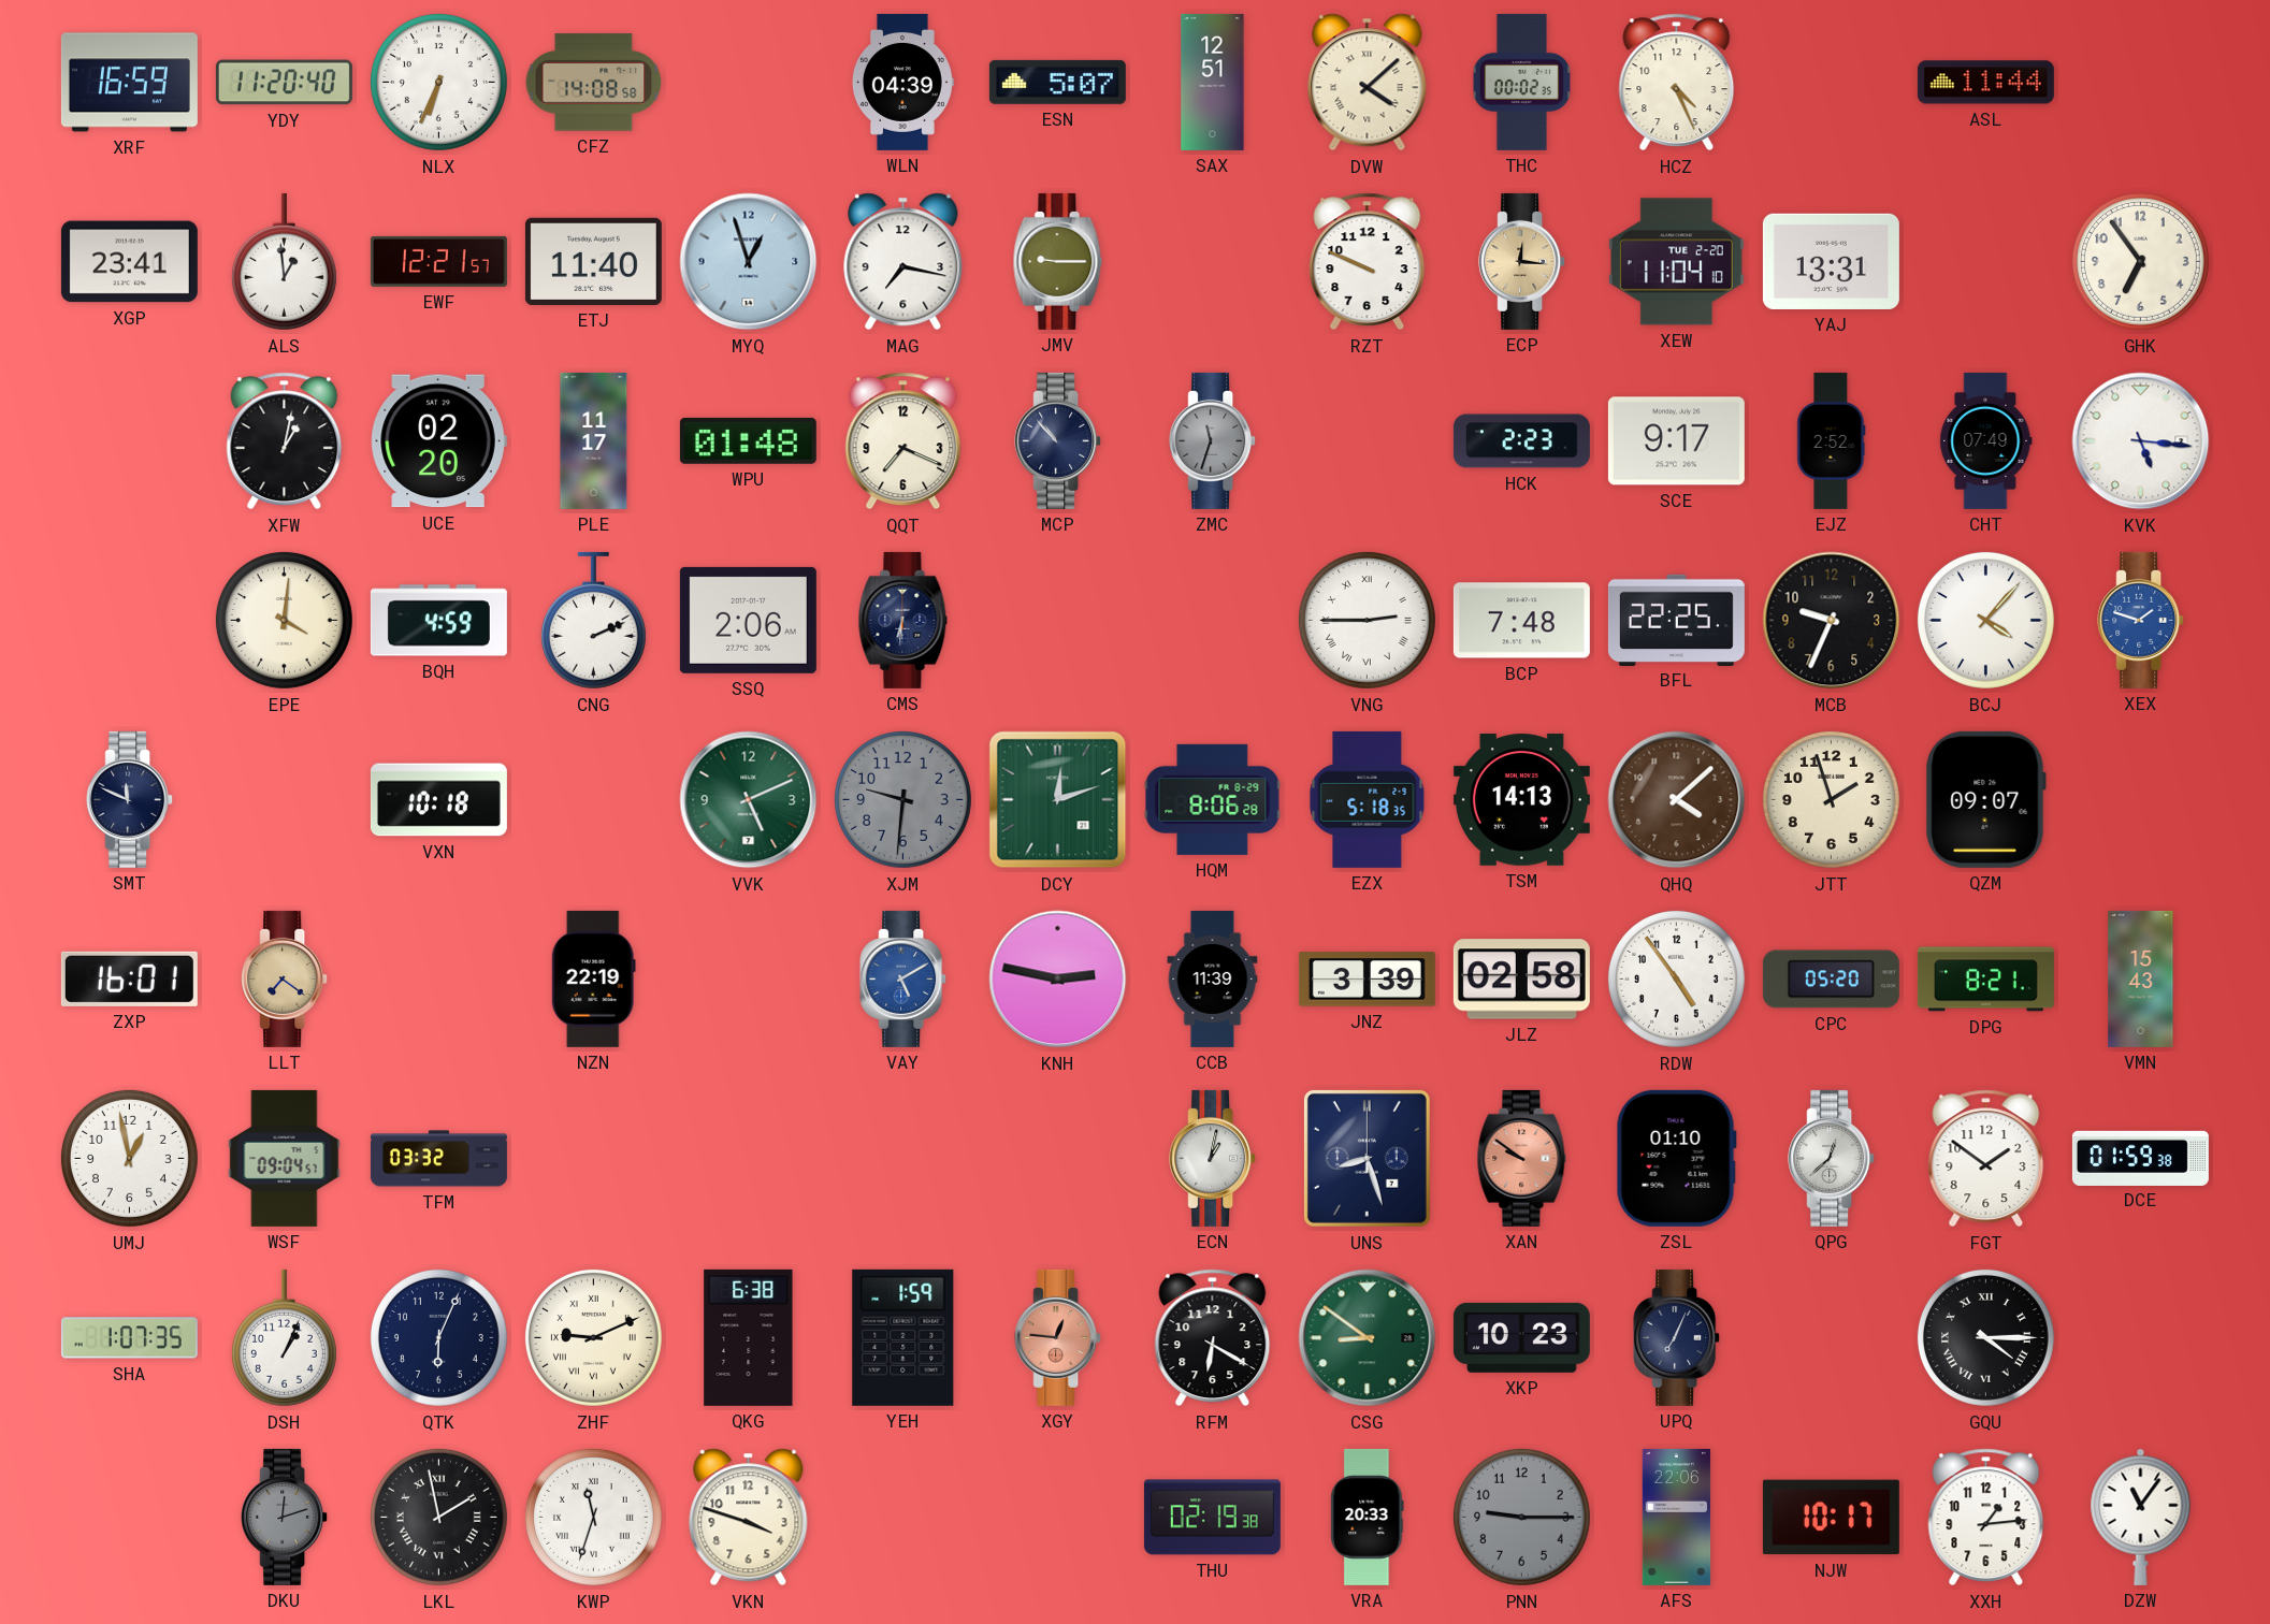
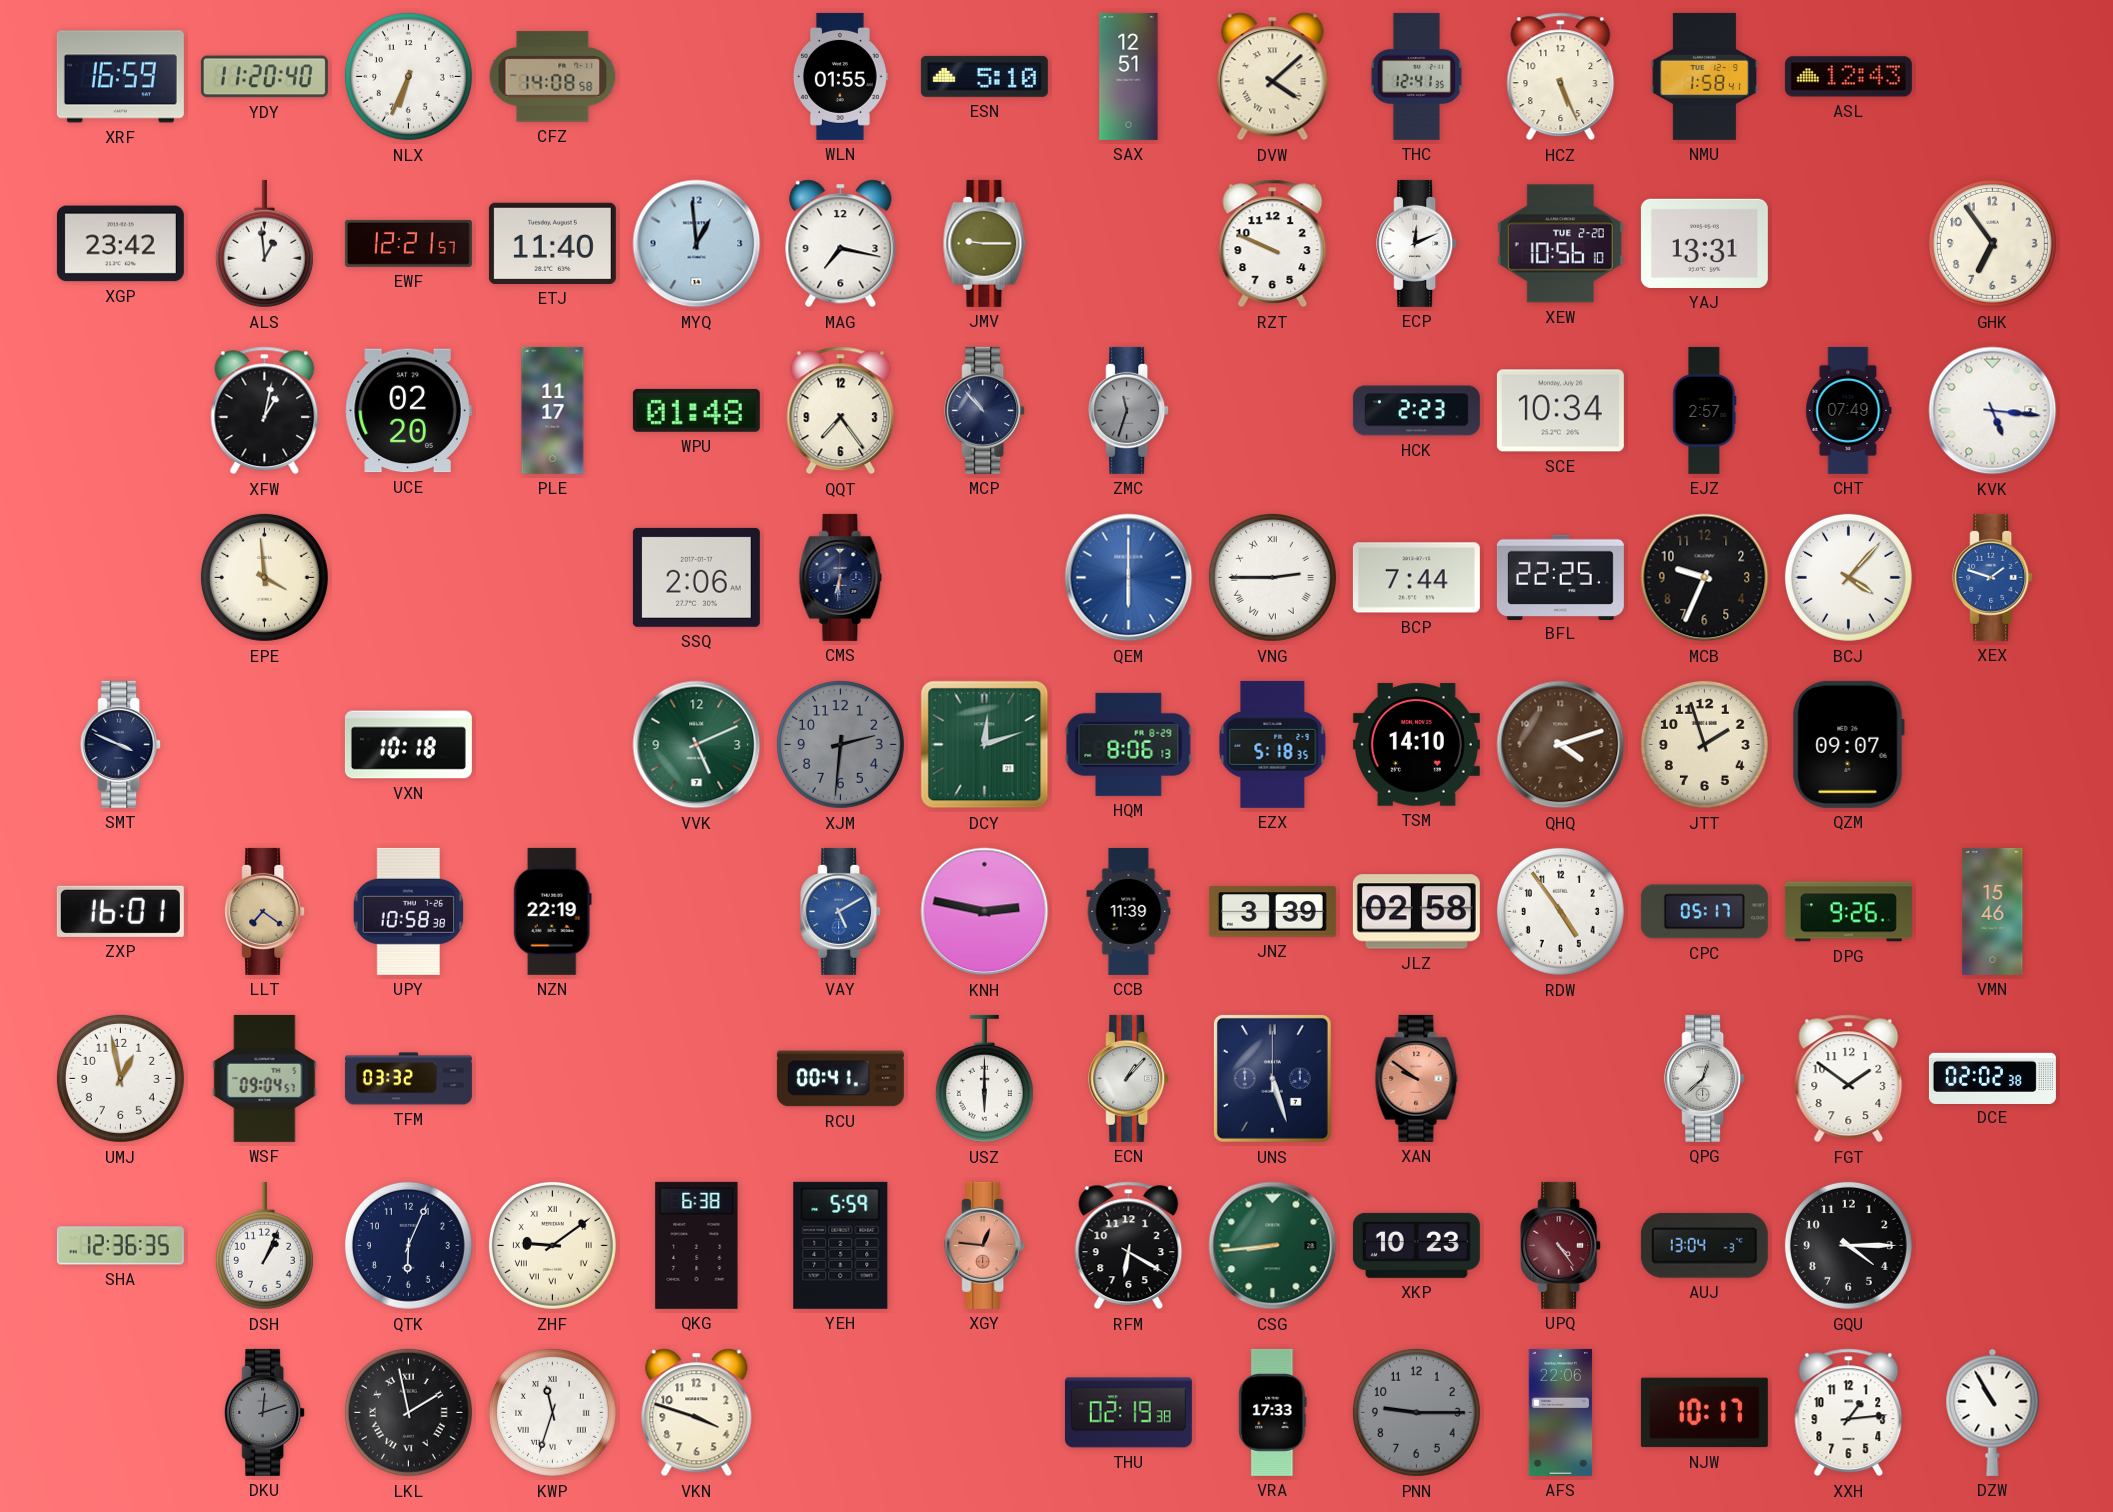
WLN: 04:39 -> 01:55
ESN: 5:07 -> 5:10
THC: 00:02 -> 12:41
HCZ: 4:26 -> 5:26
NMU: none -> 1:58
ASL: 11:44 -> 12:43
XGP: 23:41 -> 23:42
MYQ: 12:57 -> 12:59
ECP: 12:16 -> 12:11
ECP dial: champagne -> white
XEW: 11:04 -> 10:56
QQT: 7:19 -> 7:24
SCE: 9:17 -> 10:34
EJZ: 2:52 -> 2:57
EPE: 4:01 -> 3:59
BQH: 4:59 -> none
CNG: 2:11 -> none
QEM: none -> 6:00
BCP: 7:48 -> 7:44
SMT: 11:49 -> 3:49
XJM: 9:31 -> 2:31
HQM: 8:06:28 -> 8:06:13
TSM: 14:13 -> 14:10
QHQ: 4:08 -> 4:12
UPY: none -> 10:58
CPC: 05:20 -> 05:17
DPG: 8:21 -> 9:26
VMN: 15:43 -> 15:46
RCU: none -> 00:41
USZ: none -> 6:00
ECN: 1:02 -> 1:07
UNS: 8:27 -> 5:27
ZSL: 01:10 -> none
DCE: 01:59 -> 02:02
SHA: 1:07 -> 12:36
ZHF: 9:11 -> 9:09
YEH: 1:59 -> 5:59
CSG: 8:51 -> 8:44
UPQ: 7:04 -> 4:24
UPQ dial: navy -> burgundy
AUJ: none -> 13:04
GQU numerals: Roman -> Arabic
VRA: 20:33 -> 17:33
DZW: 11:06 -> 10:55
